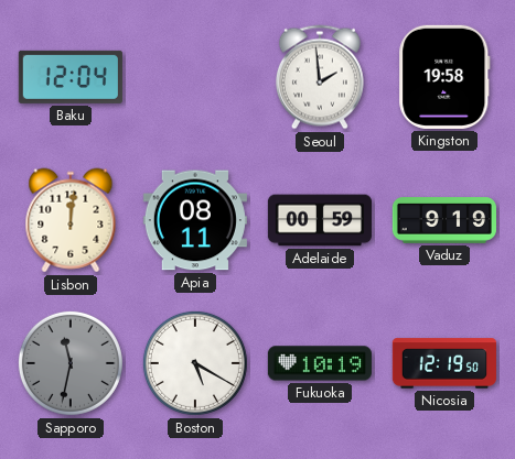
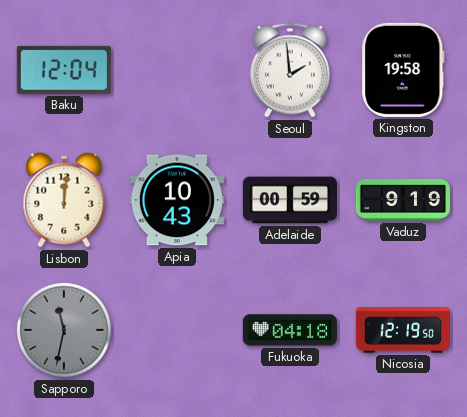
Apia: 08:11 -> 10:43
Boston: 5:20 -> none
Fukuoka: 10:19 -> 04:18
